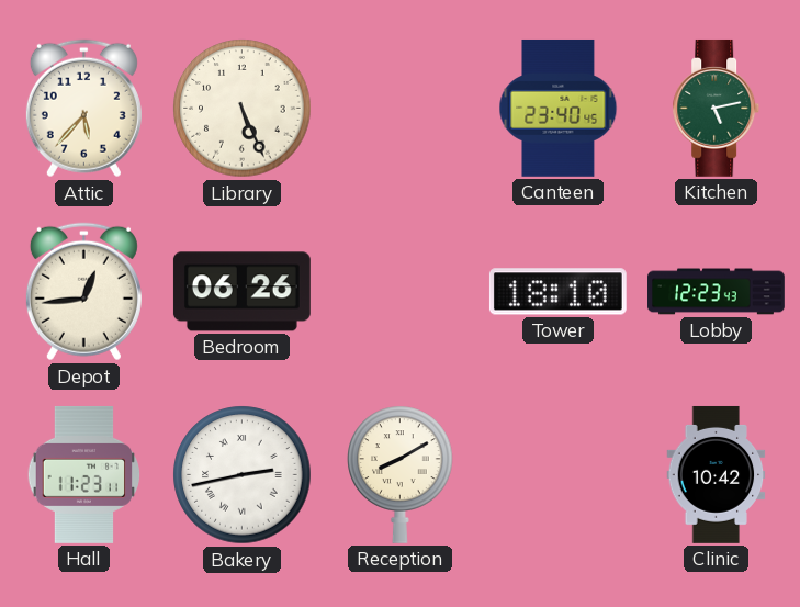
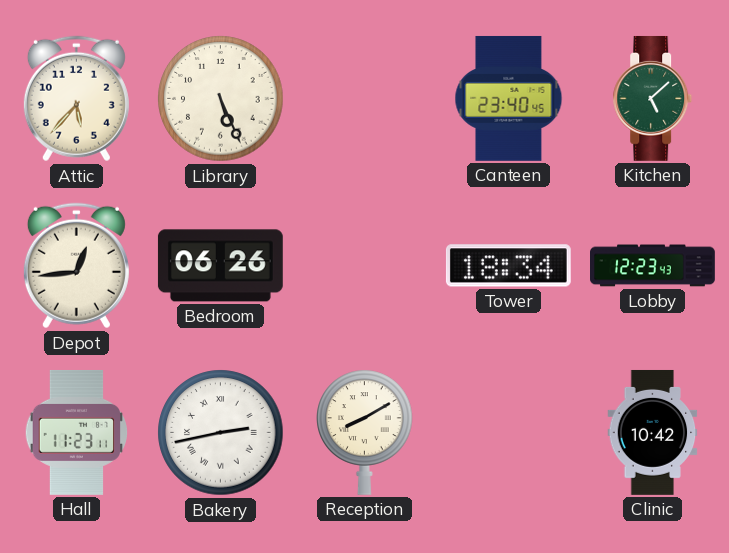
Kitchen: 5:13 -> 5:08
Tower: 18:10 -> 18:34
